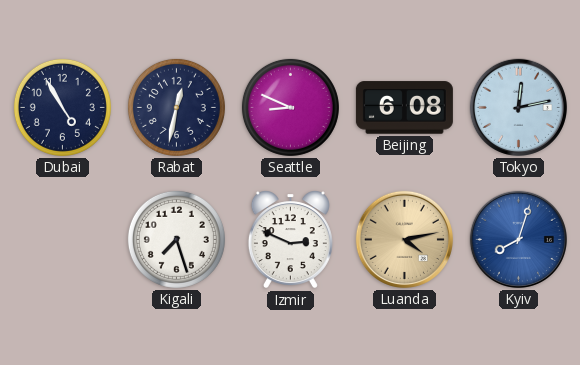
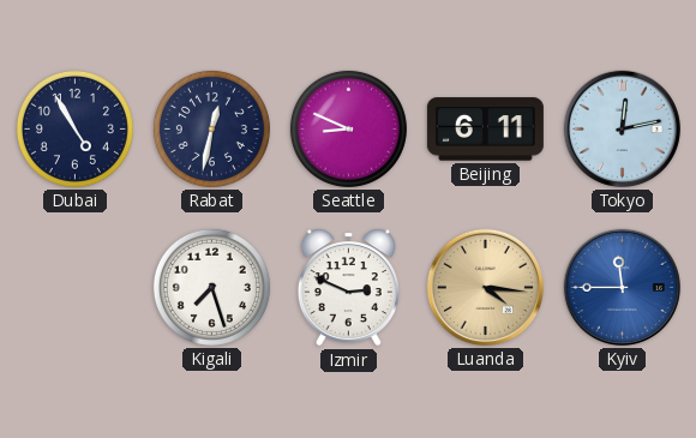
Beijing: 6:08 -> 6:11
Luanda: 4:13 -> 4:16
Kyiv: 8:03 -> 11:45
